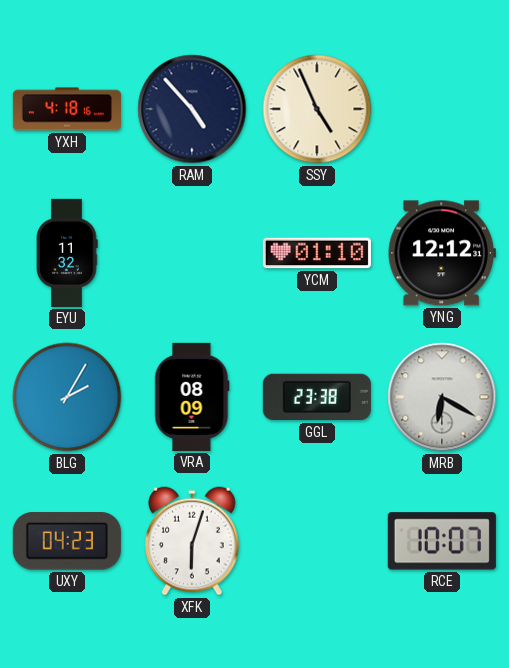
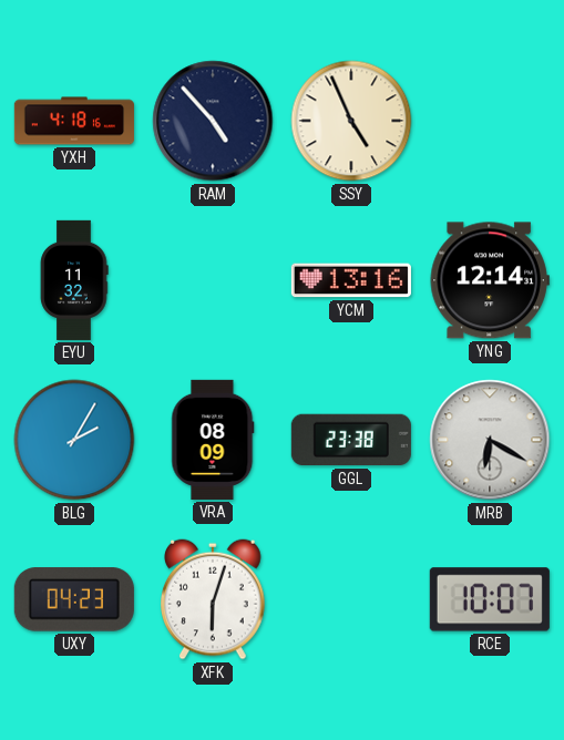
YCM: 01:10 -> 13:16
YNG: 12:12 -> 12:14
